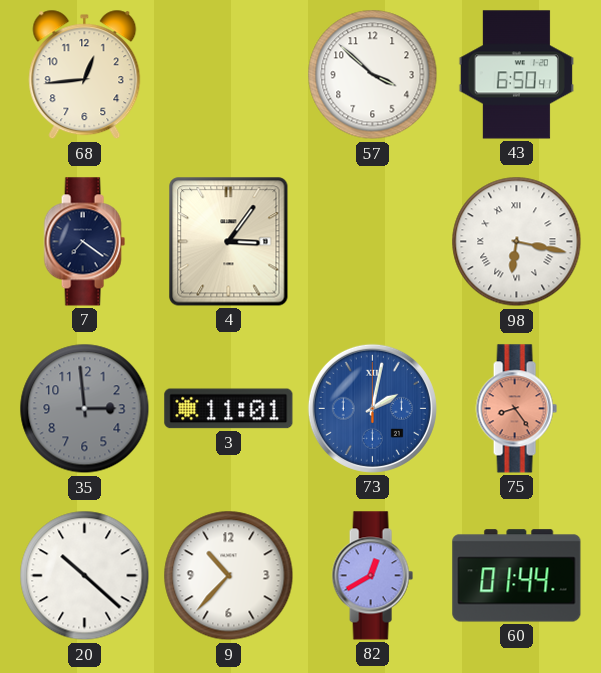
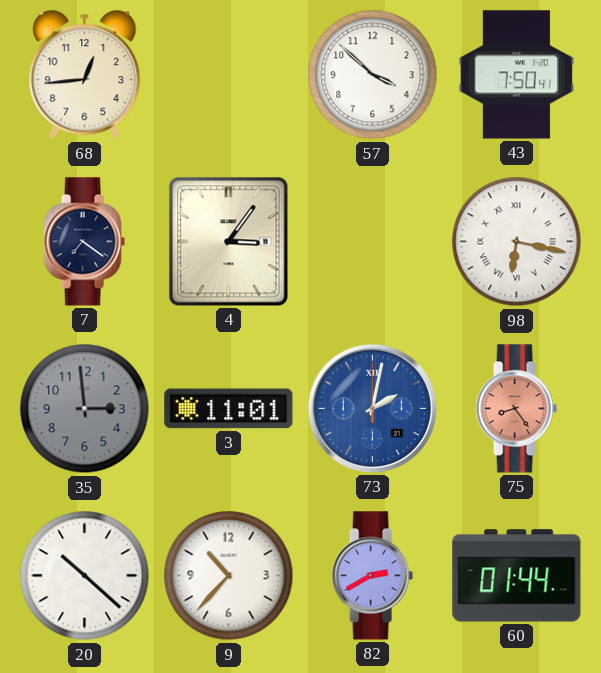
43: 6:50 -> 7:50
82: 12:40 -> 2:40
